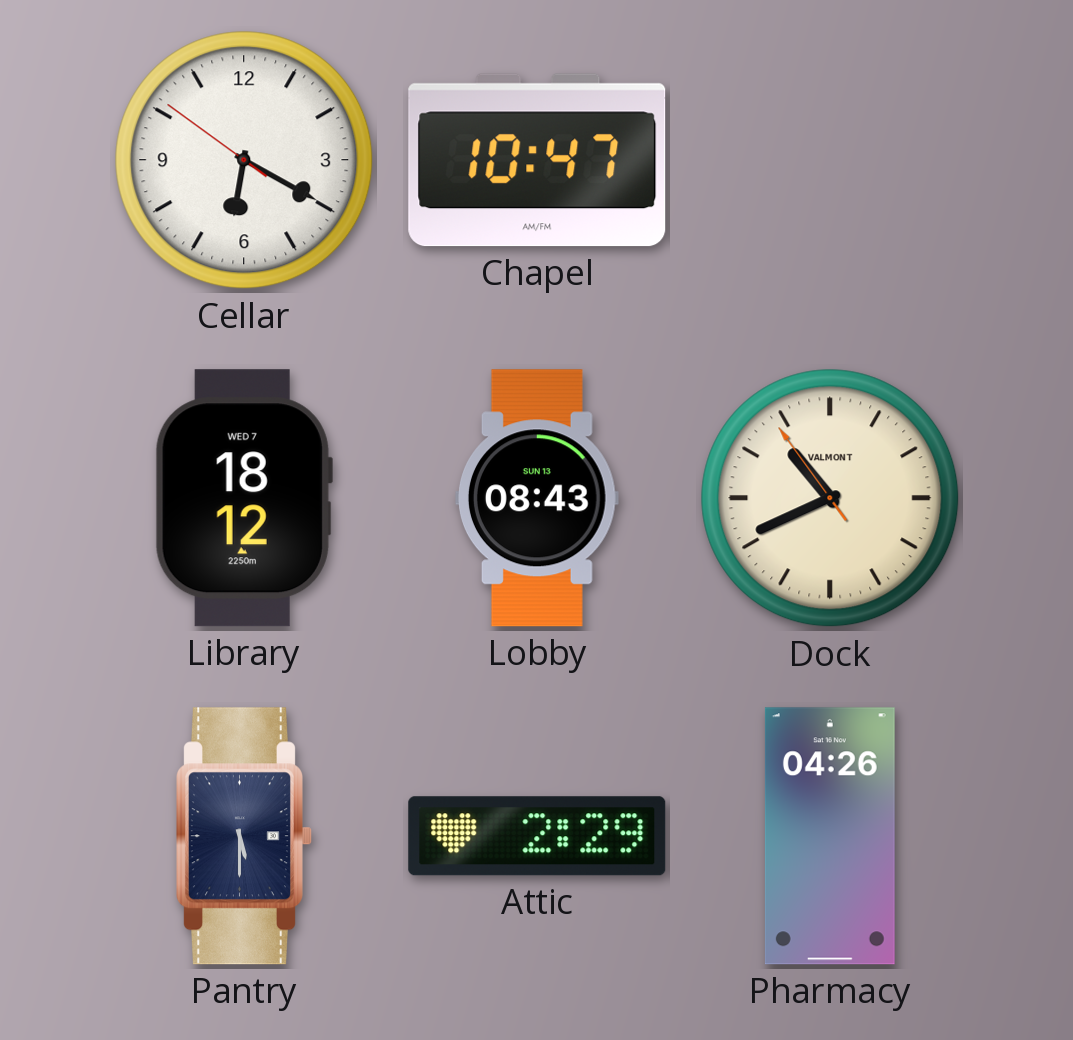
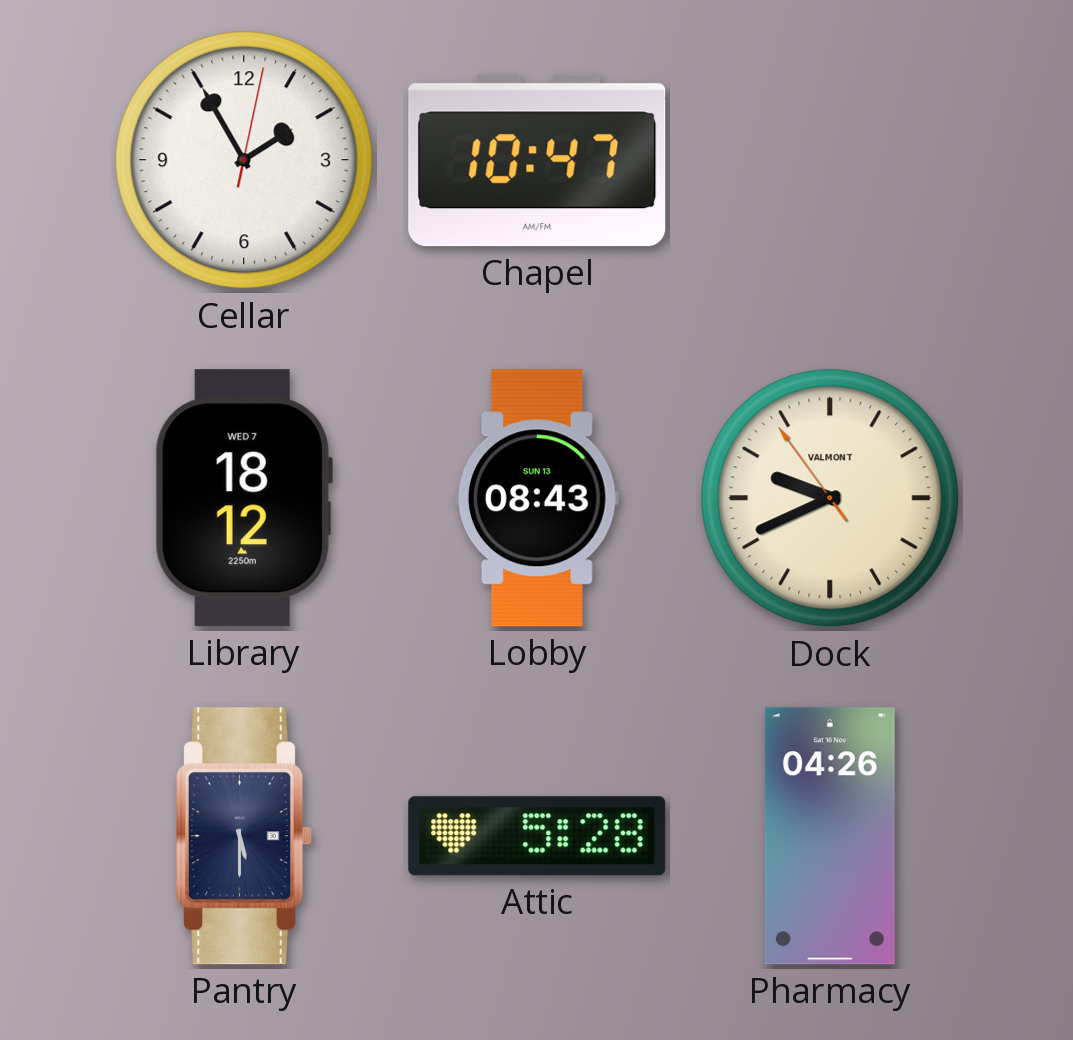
Cellar: 6:19 -> 1:55
Dock: 10:40 -> 9:40
Attic: 2:29 -> 5:28
